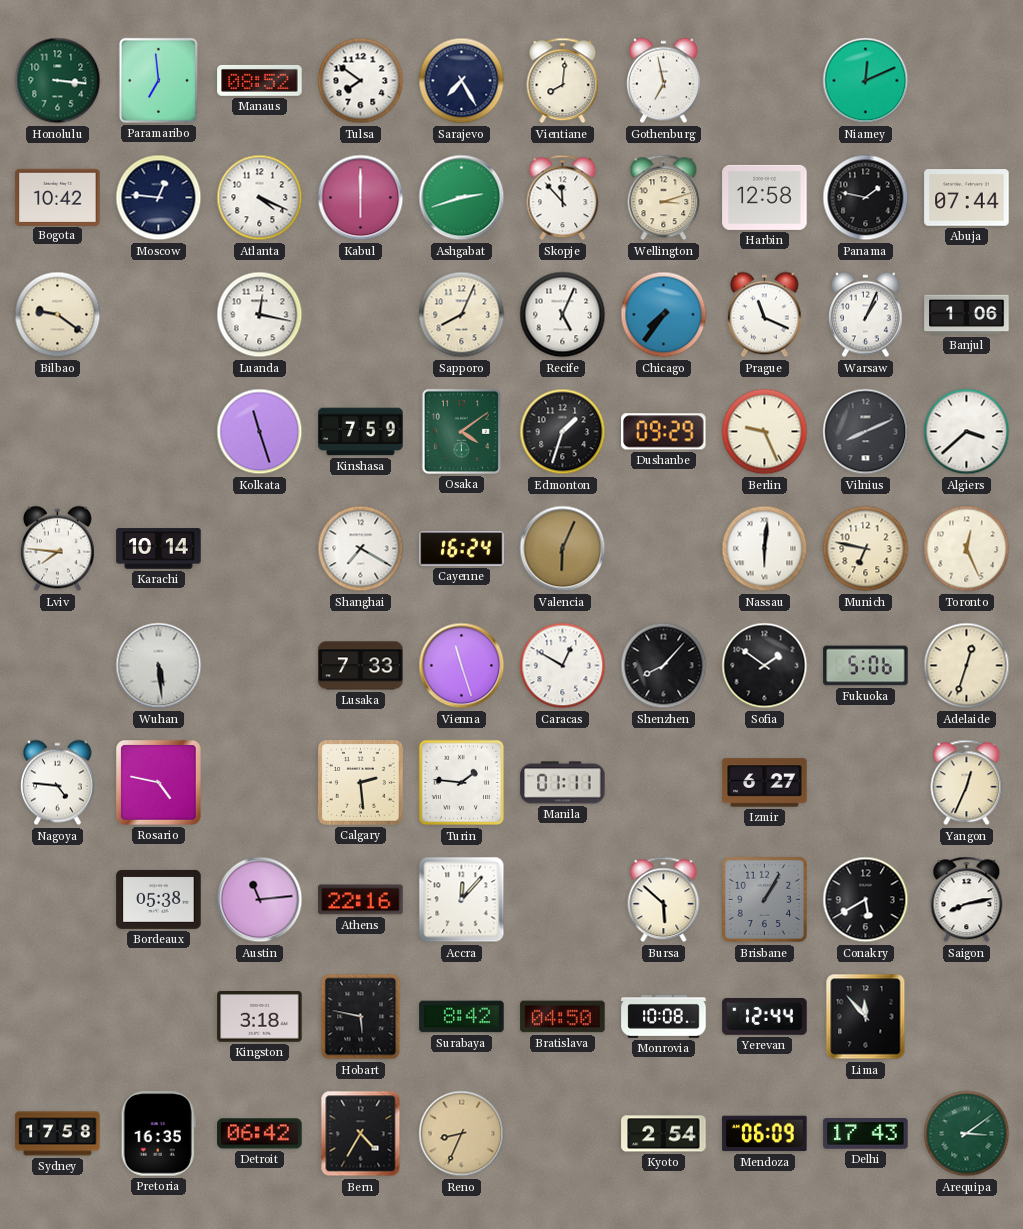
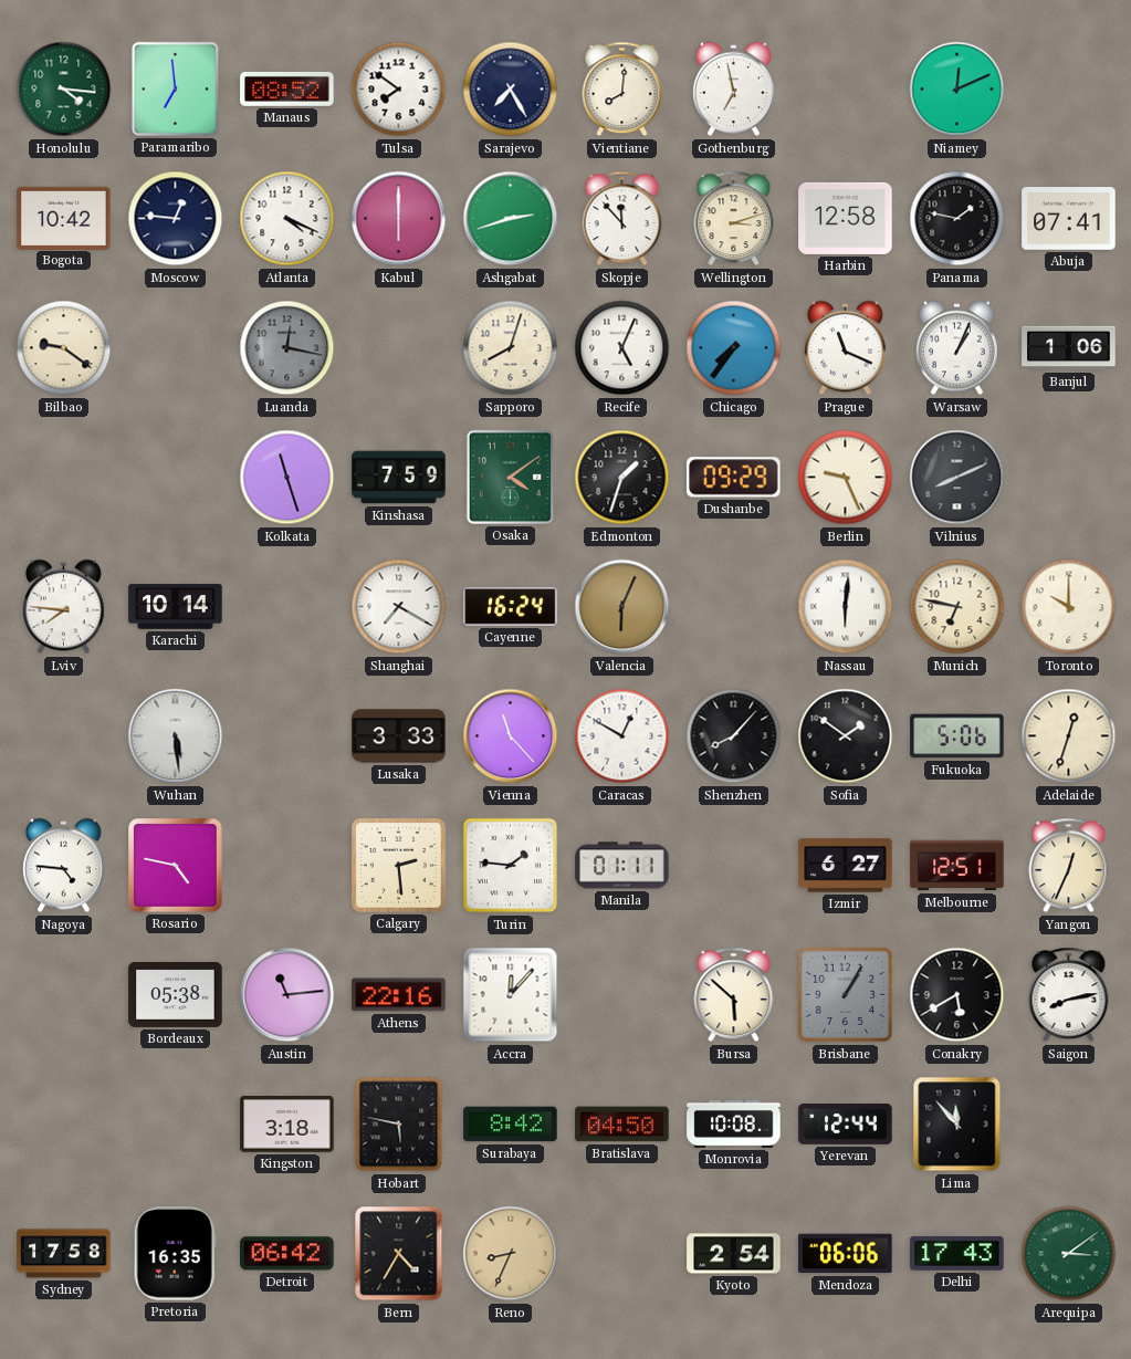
Honolulu: 3:16 -> 4:16
Abuja: 07:44 -> 07:41
Luanda dial: white -> grey
Sapporo: 8:04 -> 8:03
Algiers: 3:38 -> none
Toronto: 12:26 -> 10:00
Lusaka: 7:33 -> 3:33
Vienna: 11:27 -> 11:23
Melbourne: none -> 12:51
Mendoza: 06:09 -> 06:06
